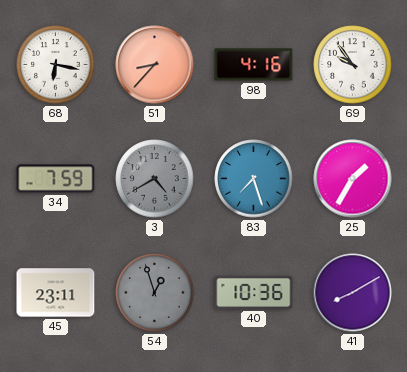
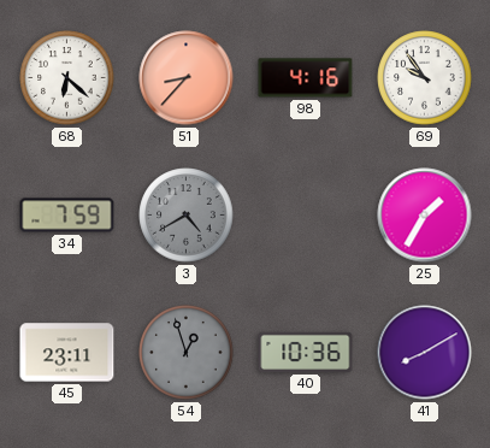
68: 6:17 -> 6:22
83: 7:27 -> none
